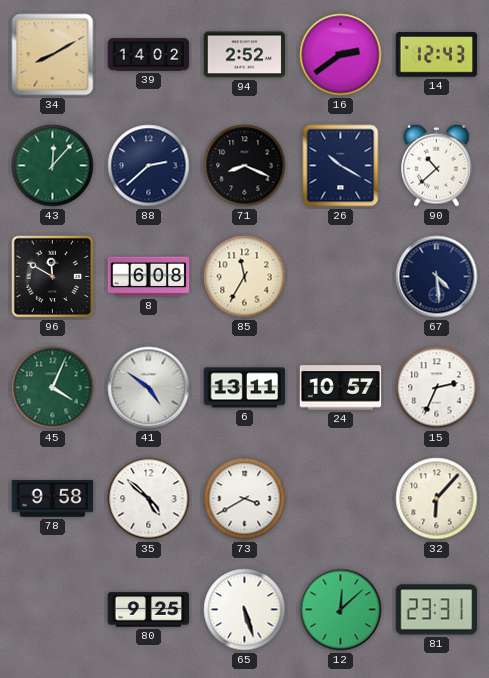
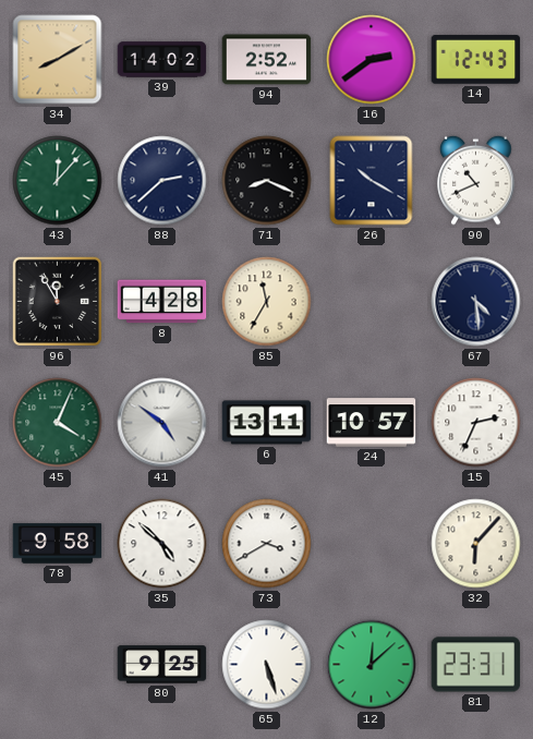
90: 10:38 -> 10:41
96: 11:50 -> 11:55
8: 6:08 -> 4:28
